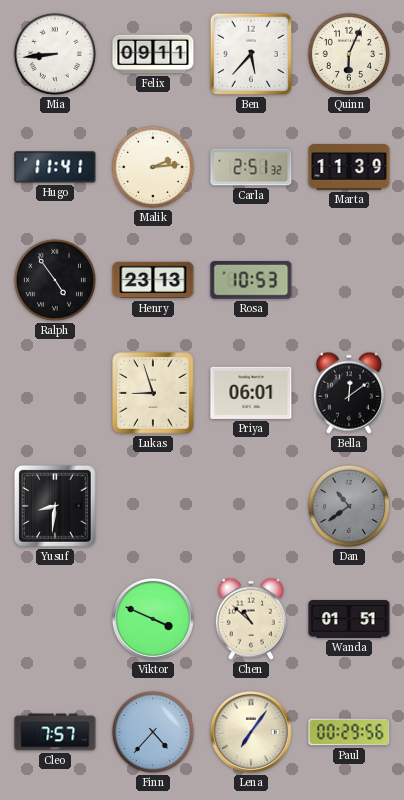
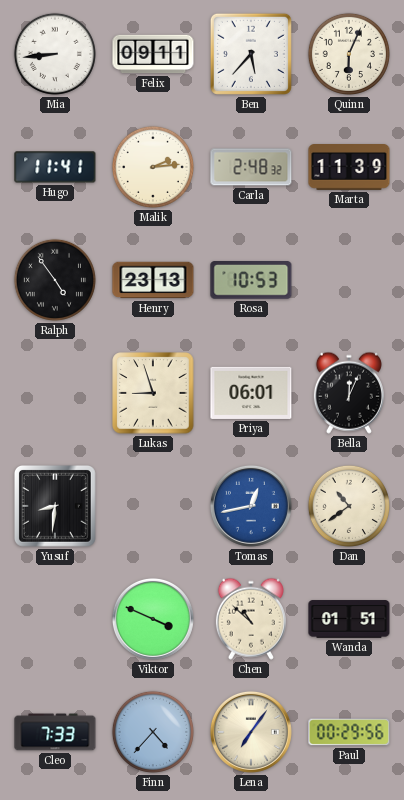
Carla: 2:51 -> 2:48
Bella: 12:09 -> 12:04
Tomas: none -> 12:43
Dan dial: grey -> cream
Cleo: 7:57 -> 7:33
